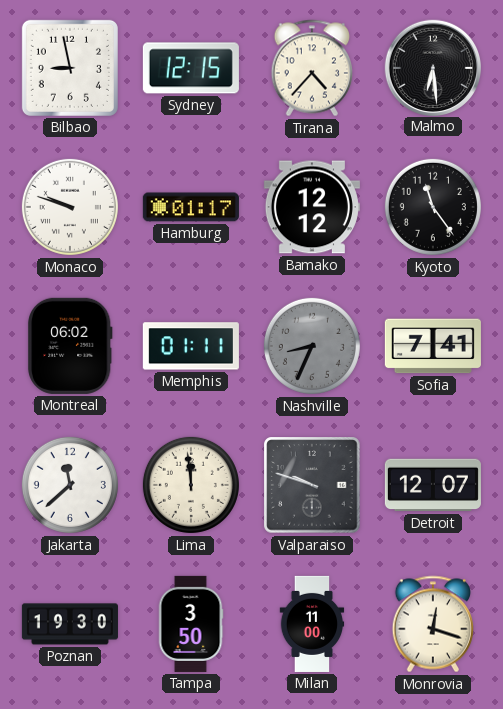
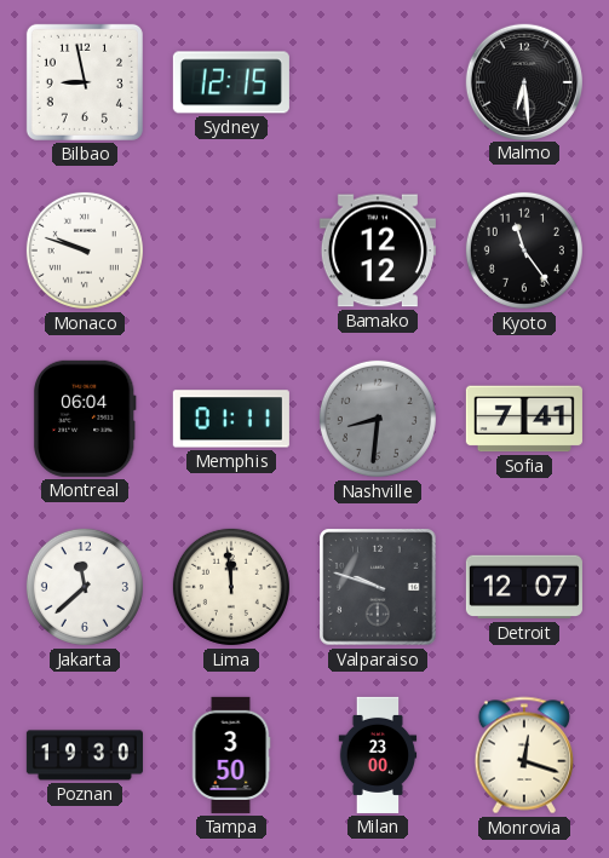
Tirana: 4:37 -> none
Hamburg: 01:17 -> none
Montreal: 06:02 -> 06:04
Nashville: 8:34 -> 8:31
Milan: 11:00 -> 23:00
